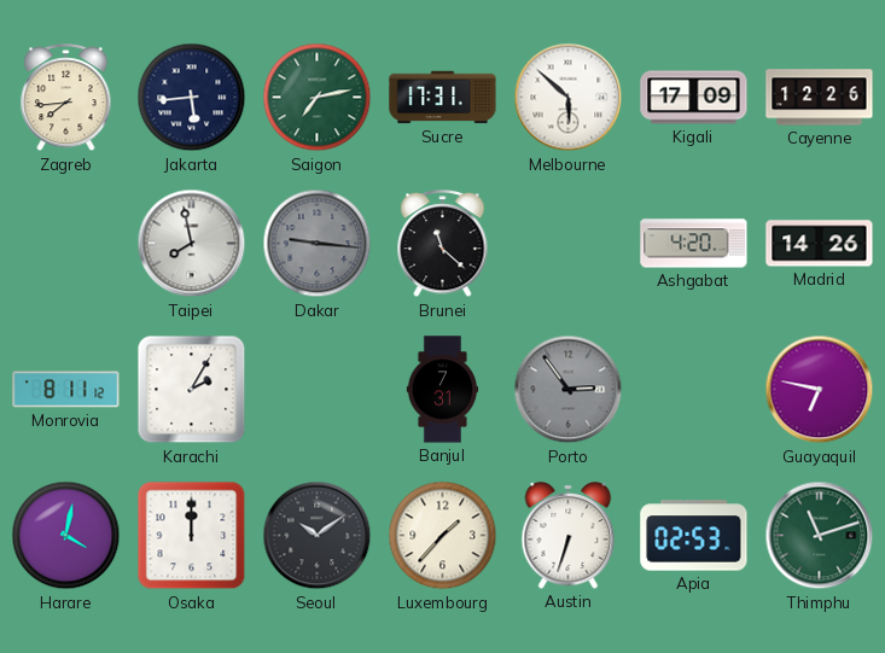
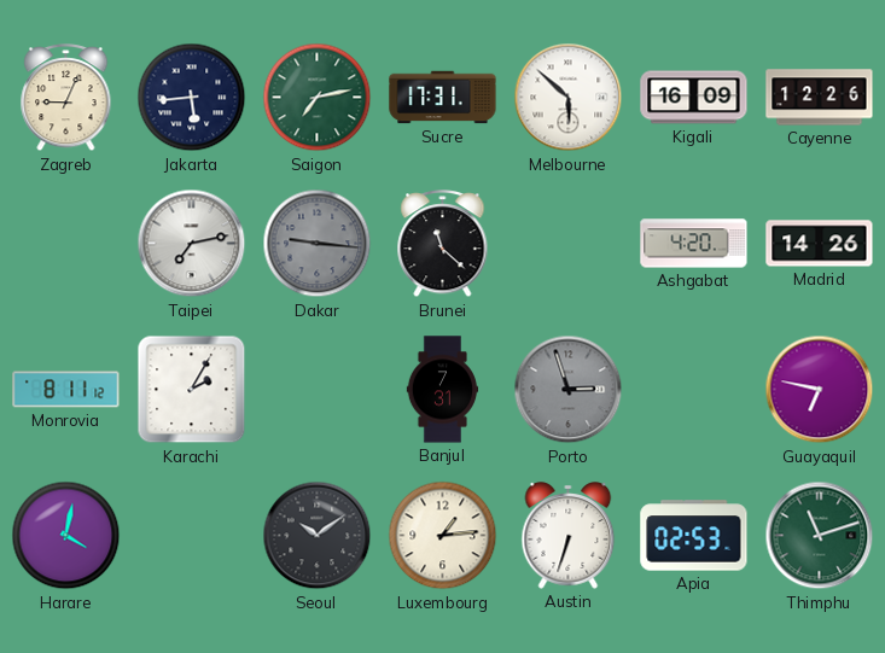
Zagreb: 7:44 -> 9:04
Kigali: 17:09 -> 16:09
Taipei: 7:58 -> 7:13
Porto: 2:54 -> 2:57
Osaka: 12:00 -> none
Luxembourg: 1:37 -> 1:14
